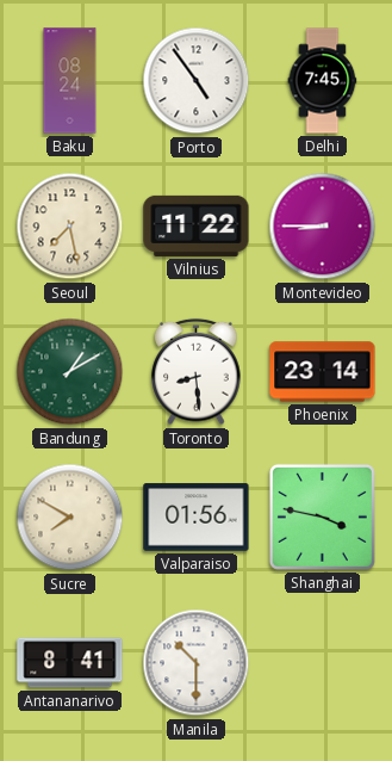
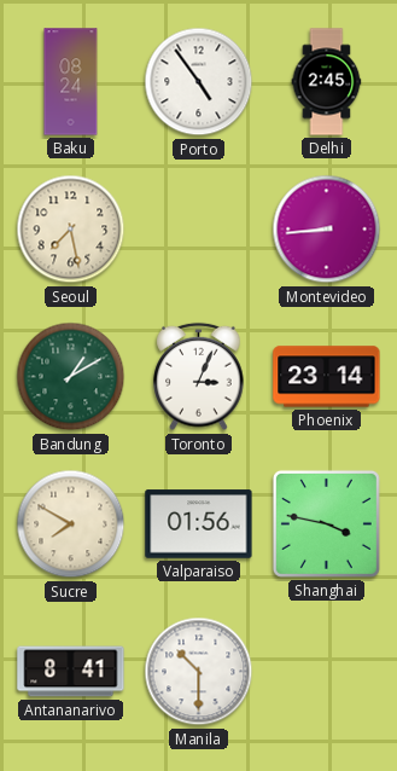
Delhi: 7:45 -> 2:45
Vilnius: 11:22 -> none
Montevideo: 8:45 -> 8:44
Toronto: 8:29 -> 3:04
